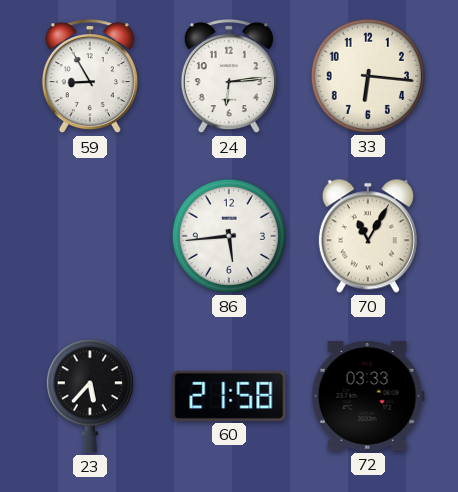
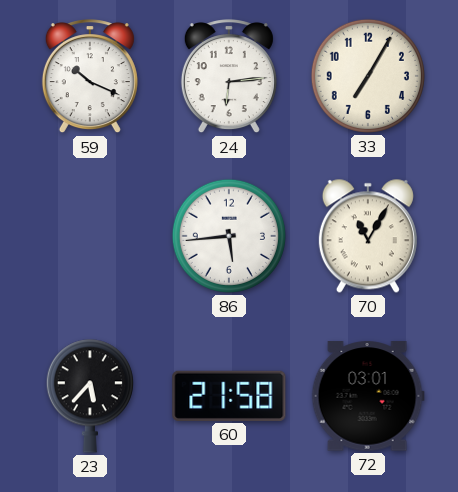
59: 8:55 -> 10:19
33: 6:16 -> 7:05
72: 03:33 -> 03:01
